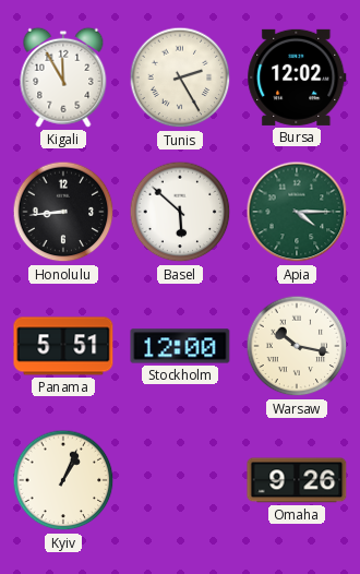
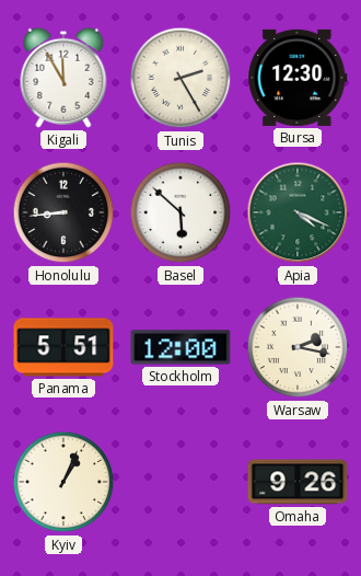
Bursa: 12:02 -> 12:30
Apia: 4:15 -> 4:19
Warsaw: 10:17 -> 2:17
